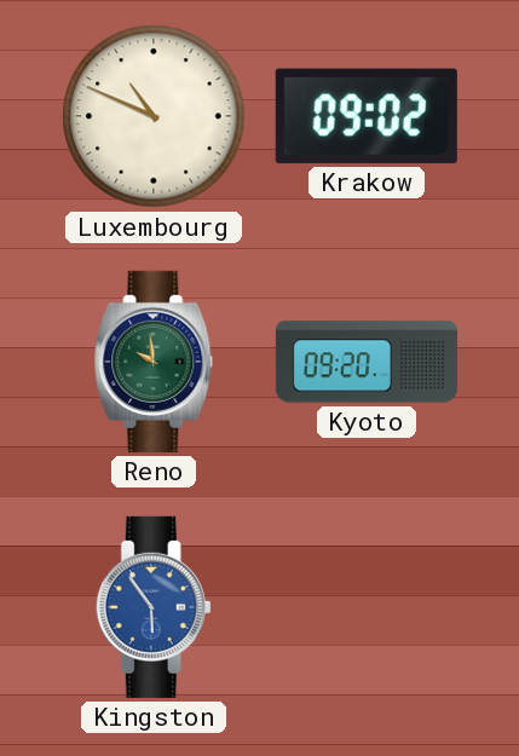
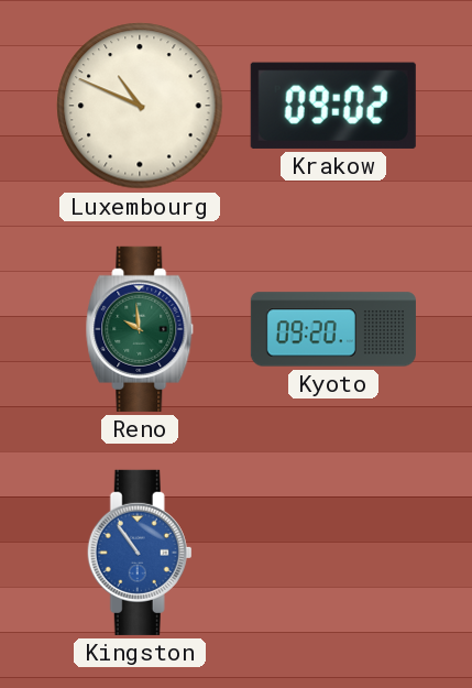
Kingston: 5:54 -> 10:54
